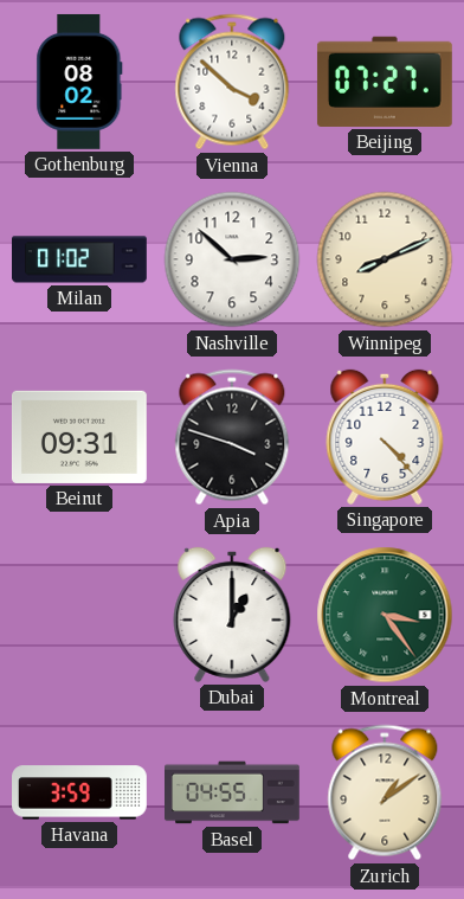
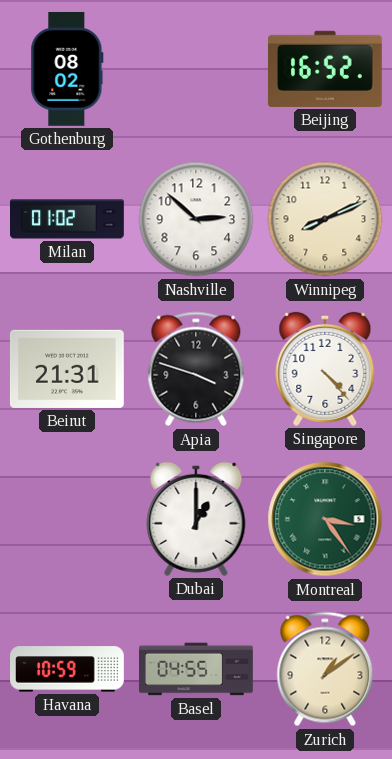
Vienna: 3:52 -> none
Beijing: 07:27 -> 16:52
Beirut: 09:31 -> 21:31
Havana: 3:59 -> 10:59
